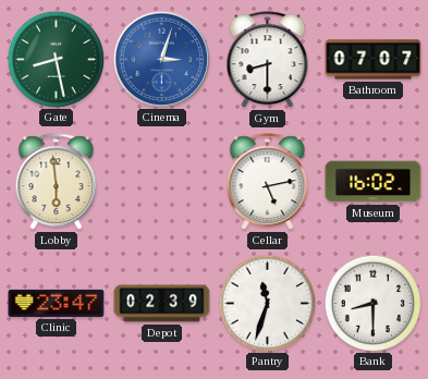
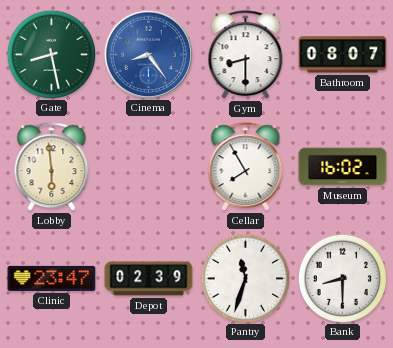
Cinema: 3:03 -> 8:24
Bathroom: 07:07 -> 08:07
Cellar: 5:13 -> 7:55
